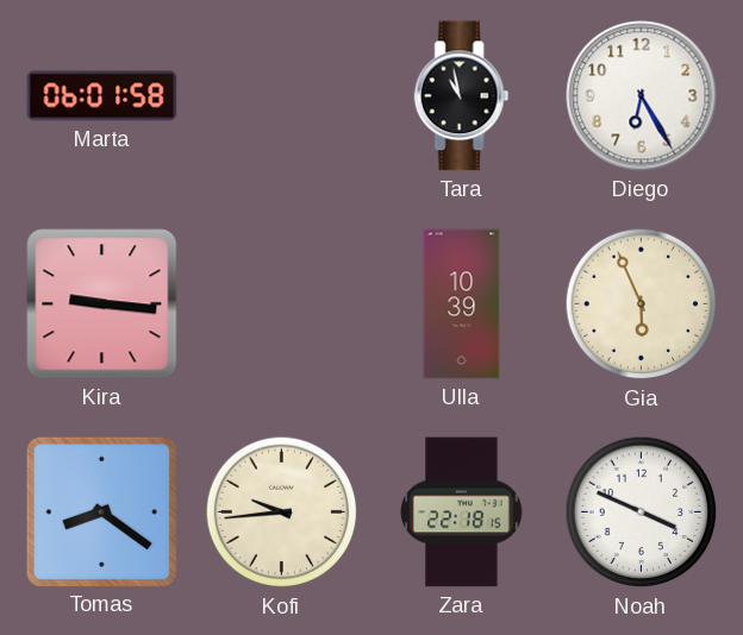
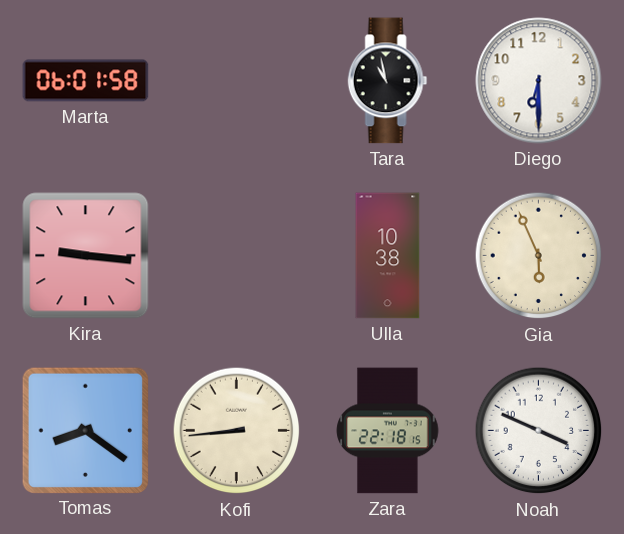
Diego: 6:25 -> 6:30
Ulla: 10:39 -> 10:38
Kofi: 9:44 -> 8:44
